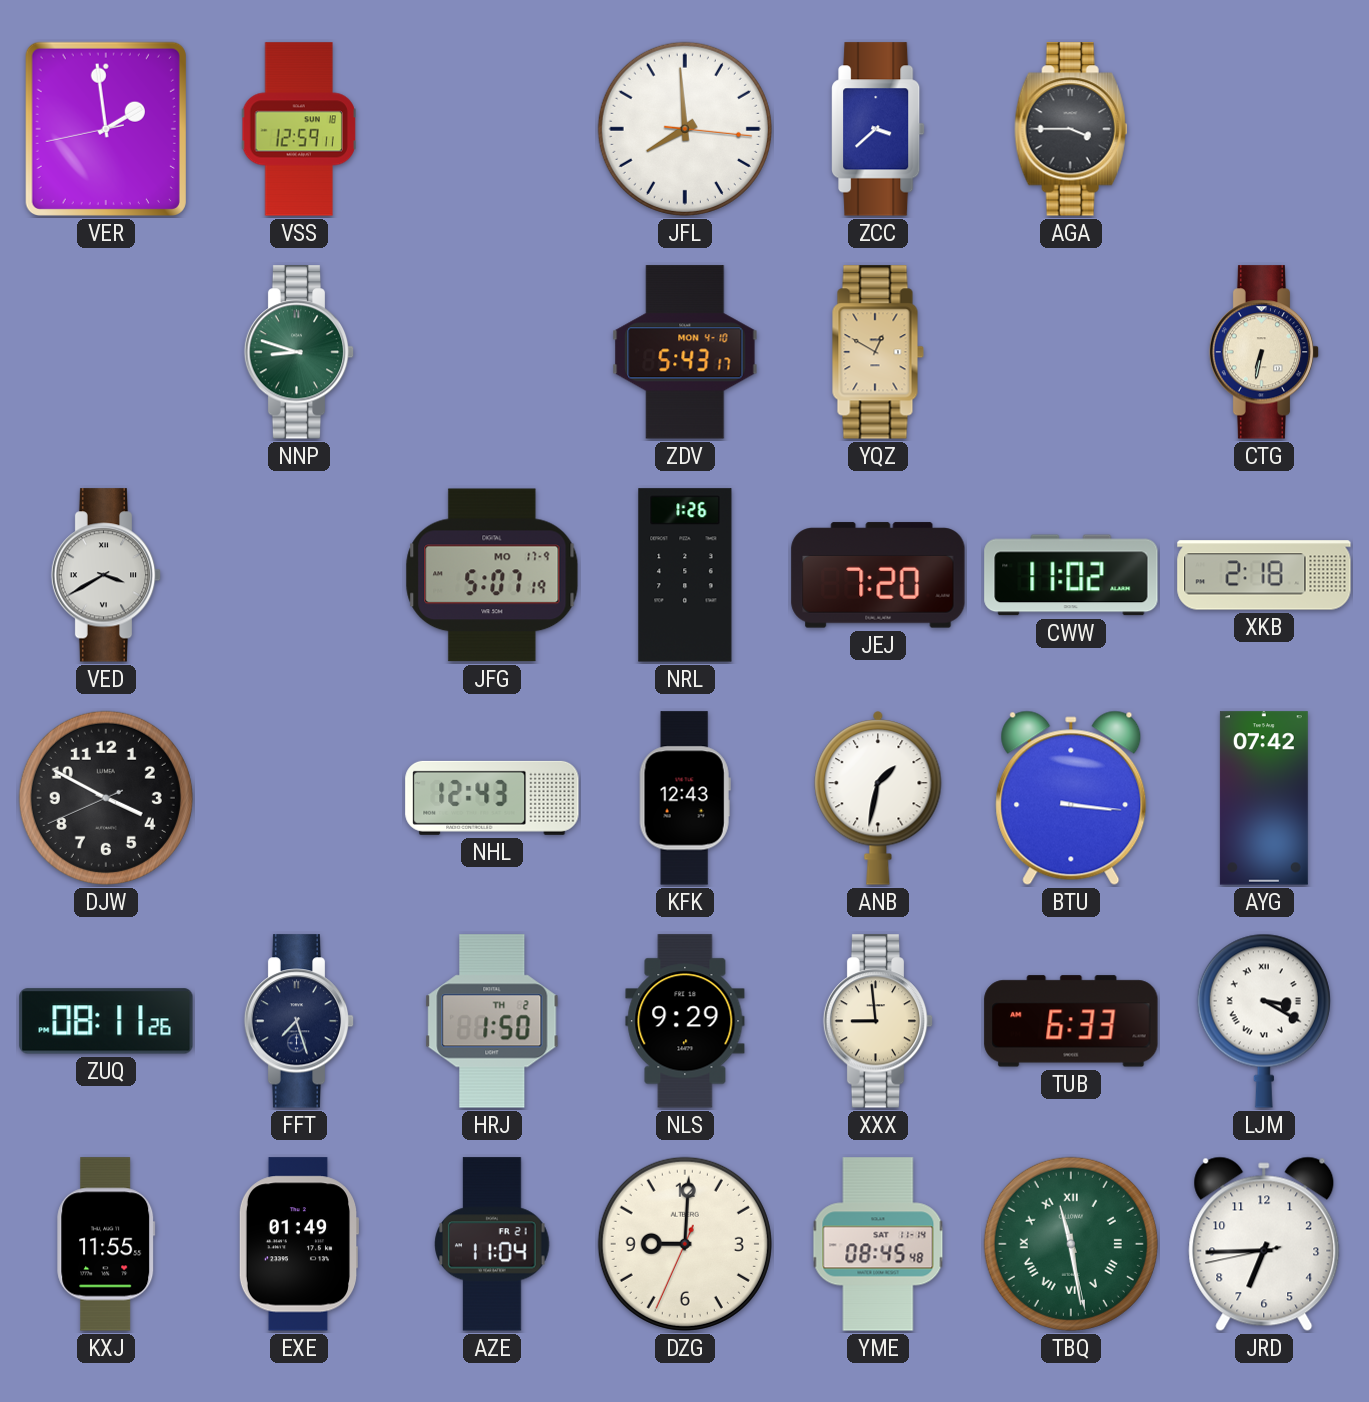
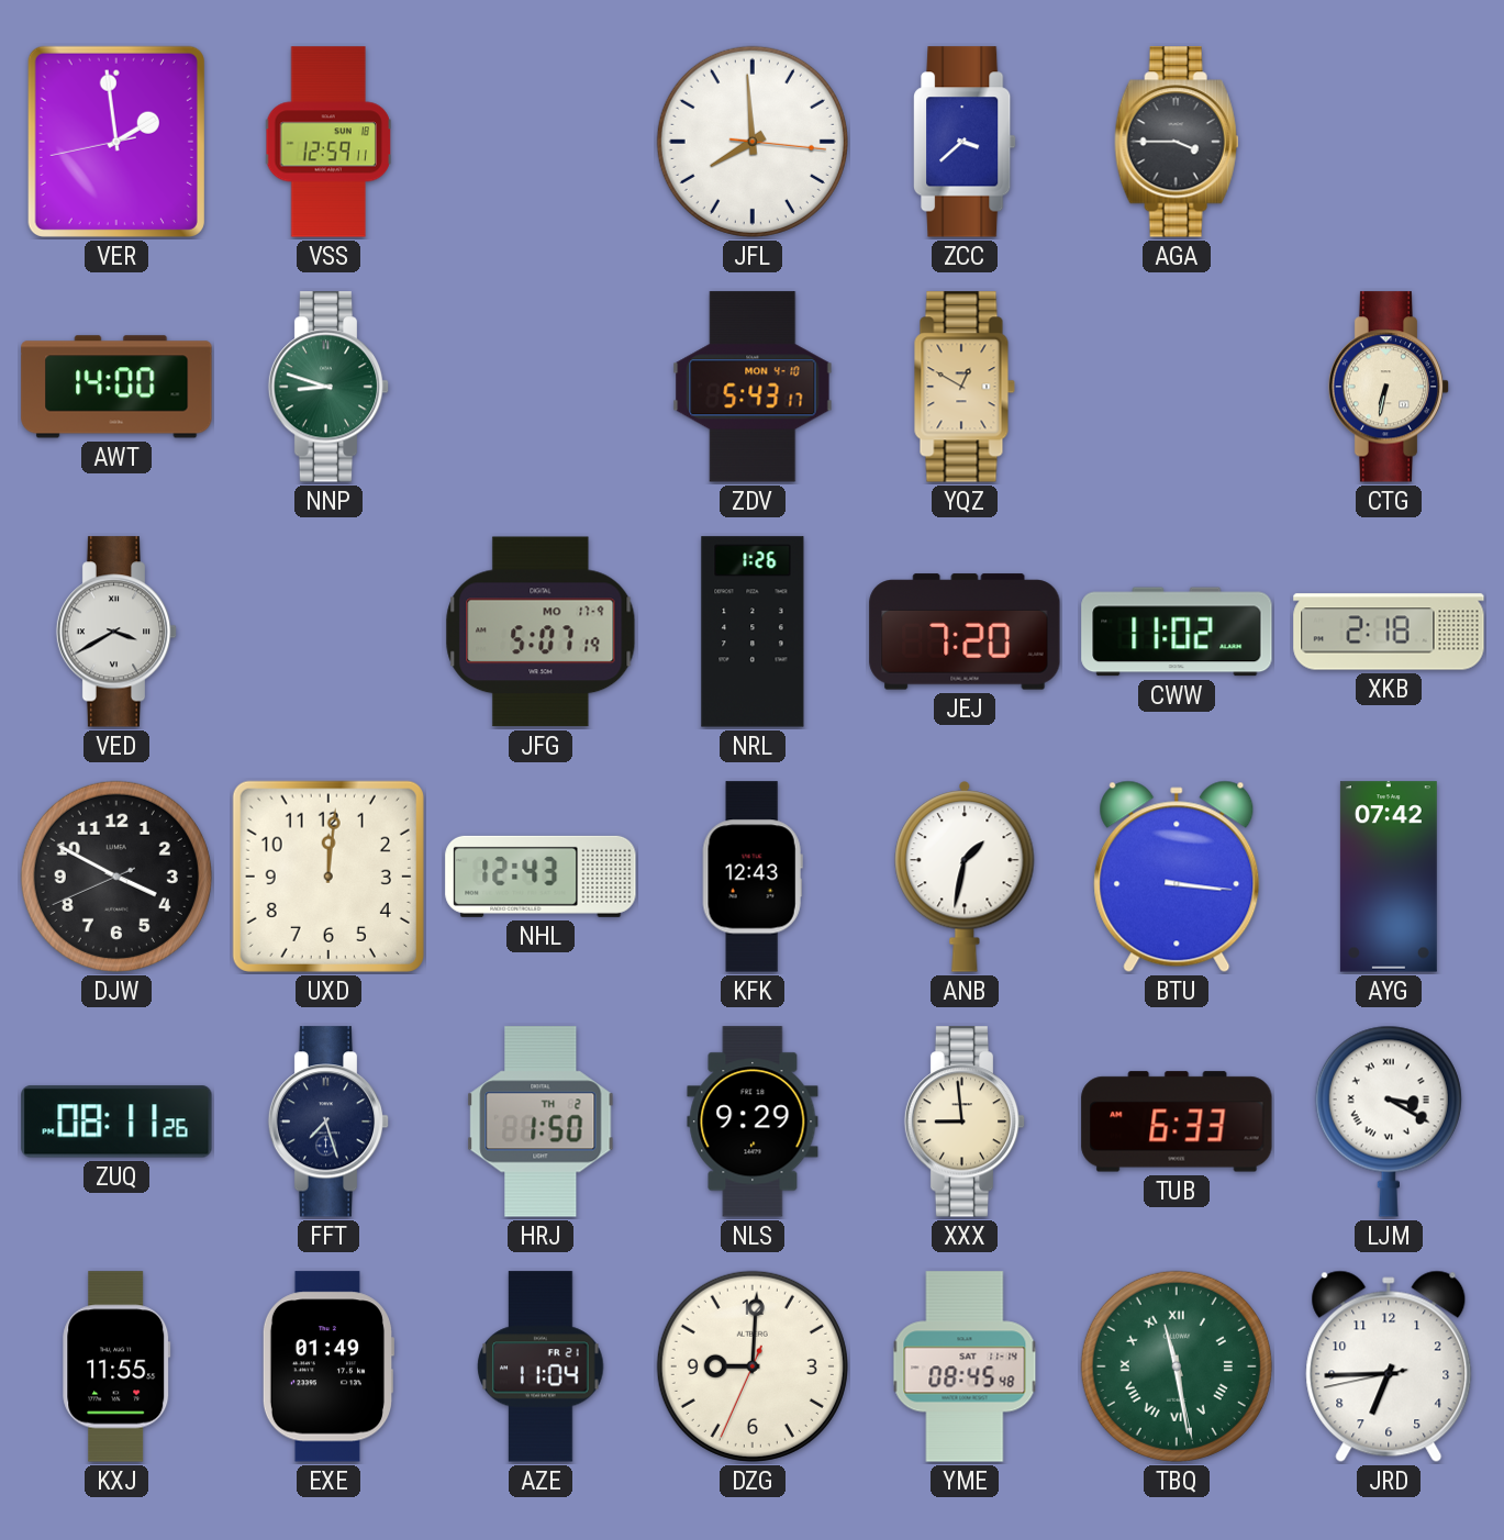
AWT: none -> 14:00
UXD: none -> 12:01
